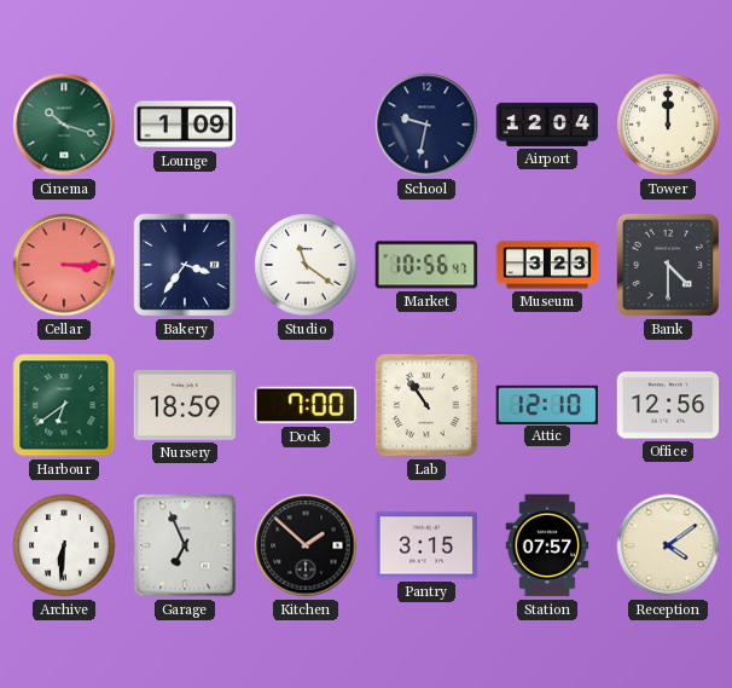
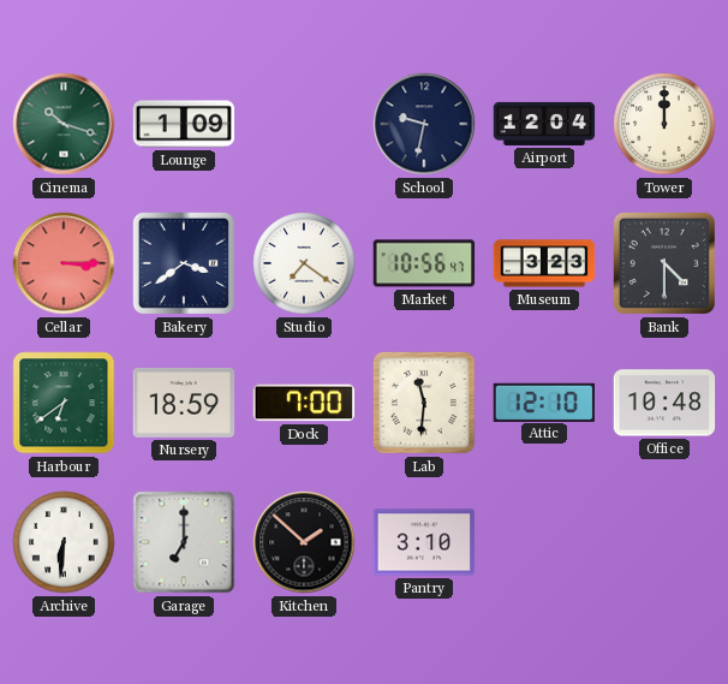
Bakery: 3:36 -> 3:39
Studio: 11:21 -> 7:21
Lab: 10:54 -> 11:31
Office: 12:56 -> 10:48
Garage: 6:56 -> 7:00
Pantry: 3:15 -> 3:10
Station: 07:57 -> none
Reception: 4:09 -> none
